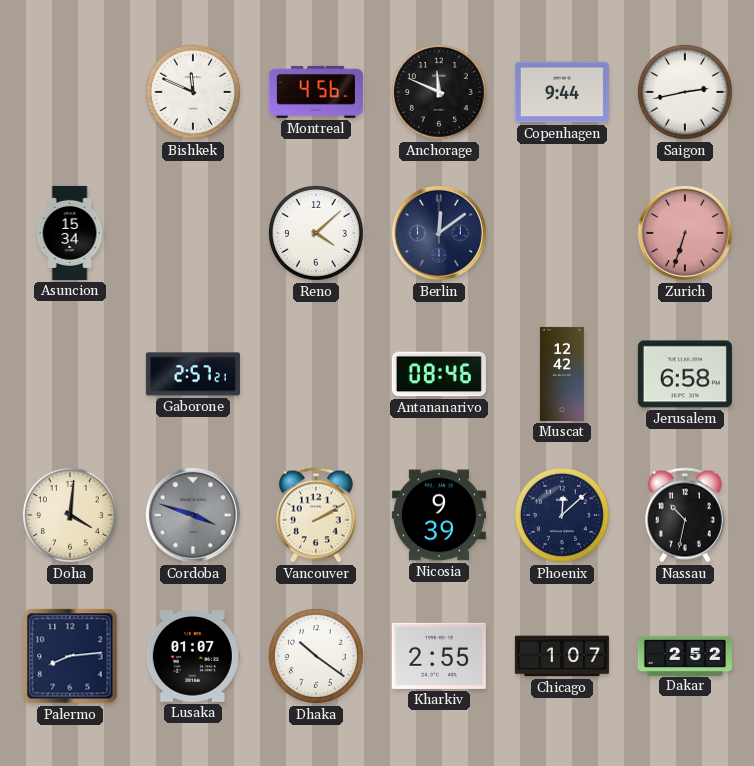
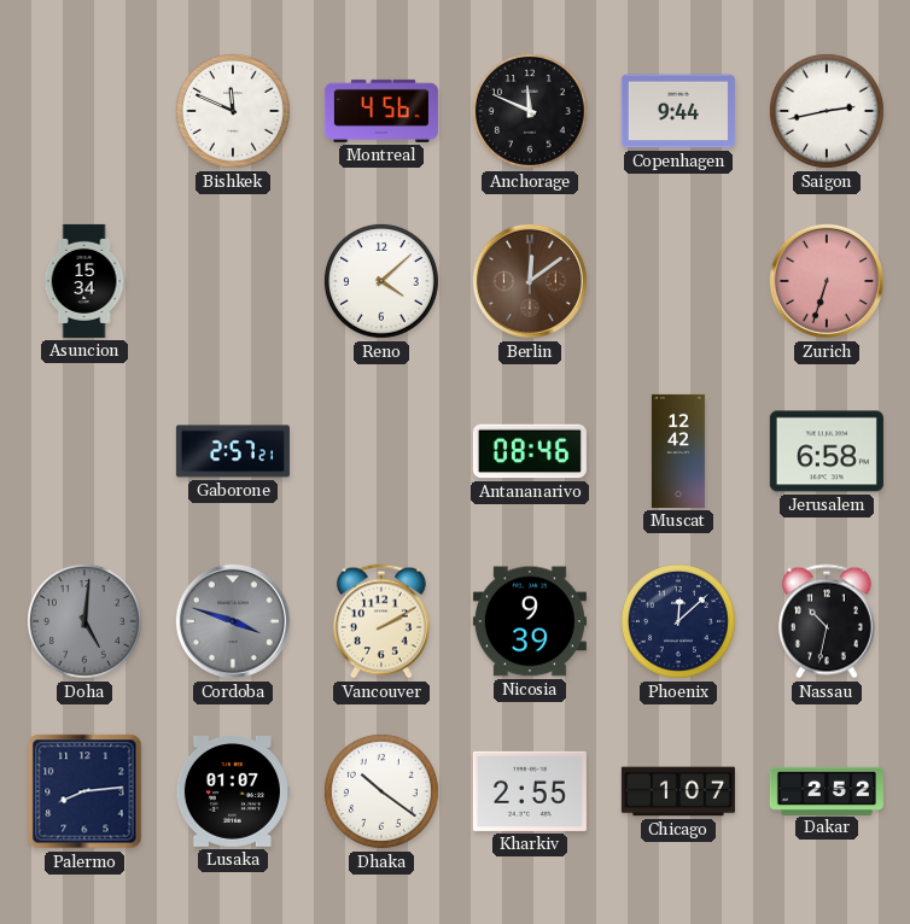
Berlin dial: navy -> brown
Doha: 4:01 -> 5:01
Doha dial: cream -> grey
